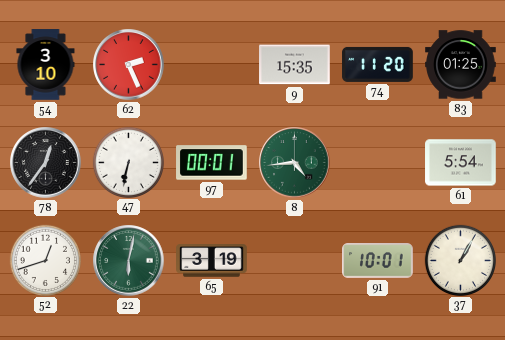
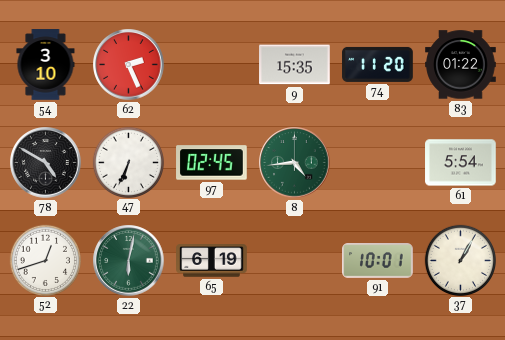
83: 01:25 -> 01:22
78: 12:36 -> 4:50
47: 6:32 -> 6:34
97: 00:01 -> 02:45
65: 3:19 -> 6:19
